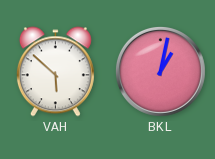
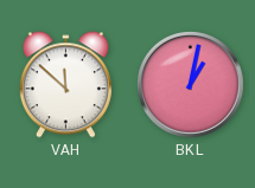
VAH: 5:52 -> 11:52
